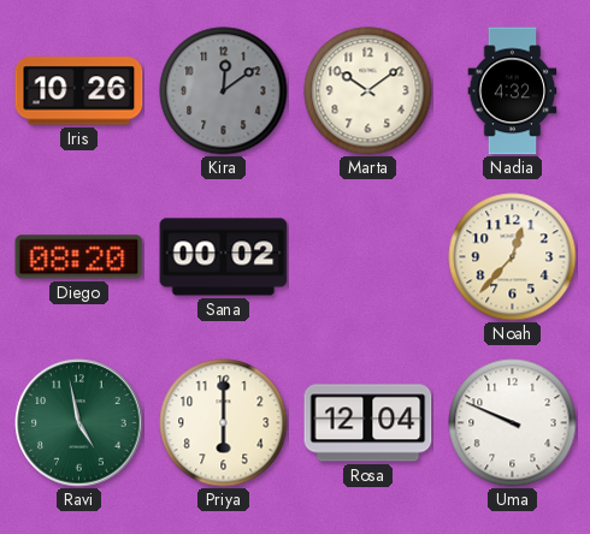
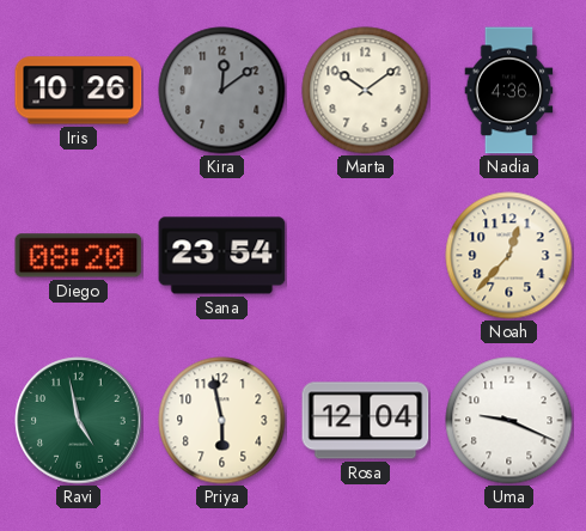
Nadia: 4:32 -> 4:36
Sana: 00:02 -> 23:54
Priya: 6:00 -> 5:58
Uma: 9:49 -> 9:19
